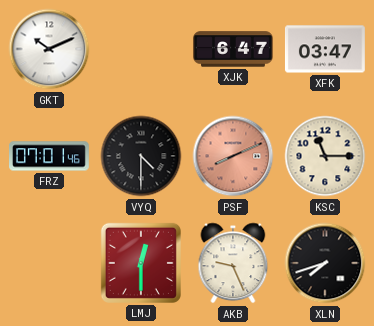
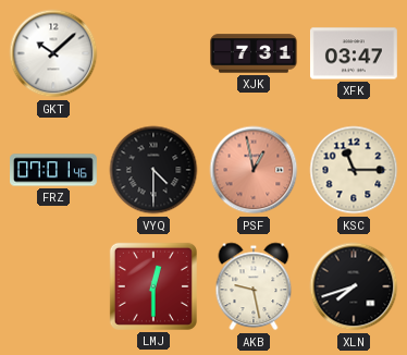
GKT: 10:11 -> 10:08
XJK: 6:47 -> 7:31
PSF: 8:11 -> 12:58
AKB: 9:26 -> 9:28
